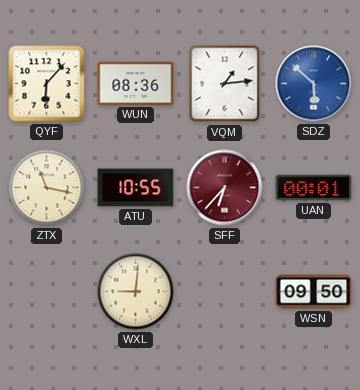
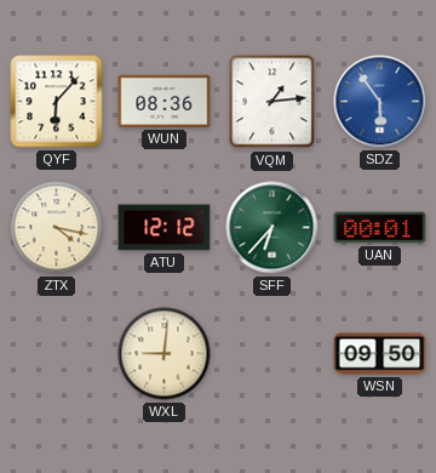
SDZ: 5:52 -> 5:54
ZTX: 11:17 -> 4:17
ATU: 10:55 -> 12:12
SFF dial: burgundy -> green
